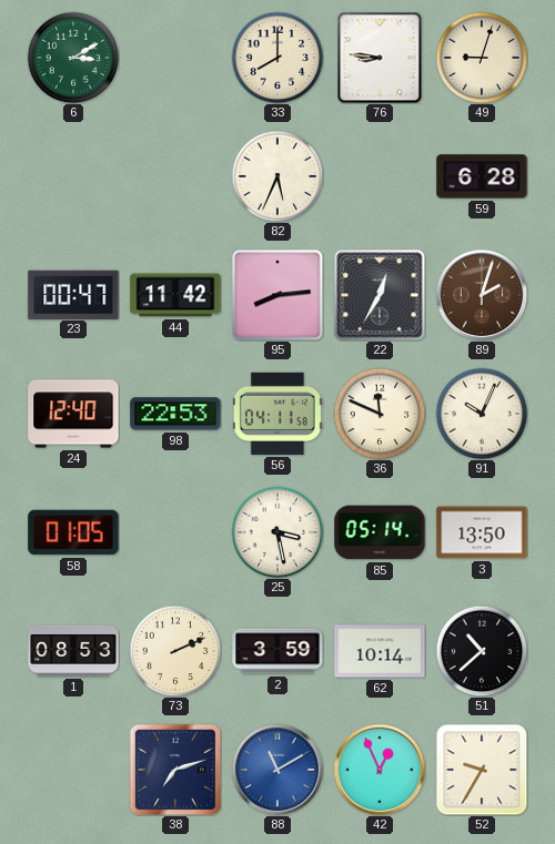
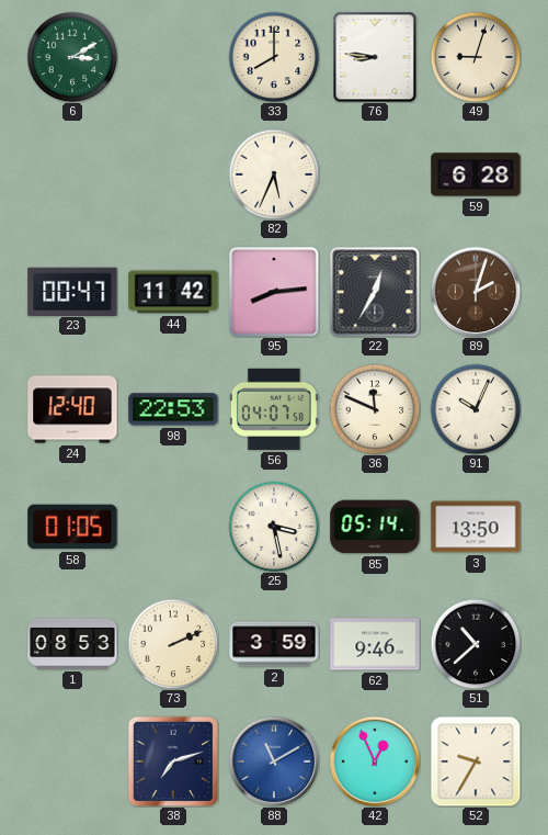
56: 04:11 -> 04:07
62: 10:14 -> 9:46
